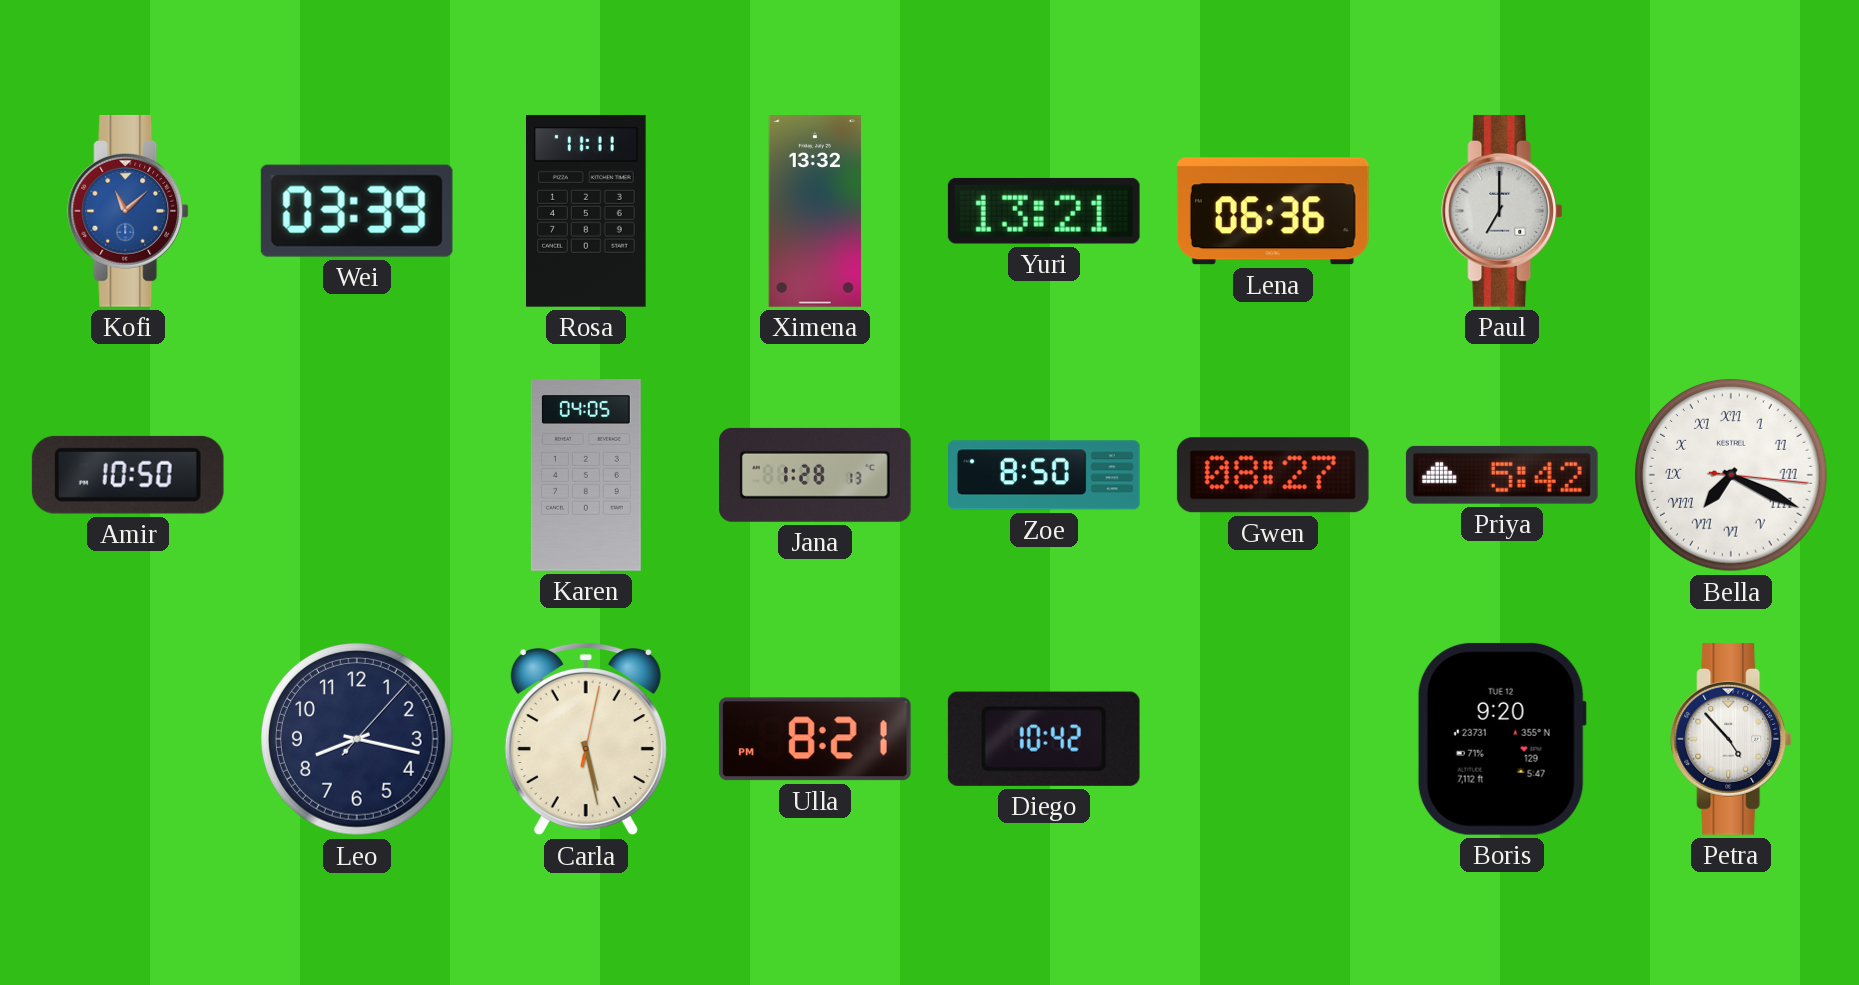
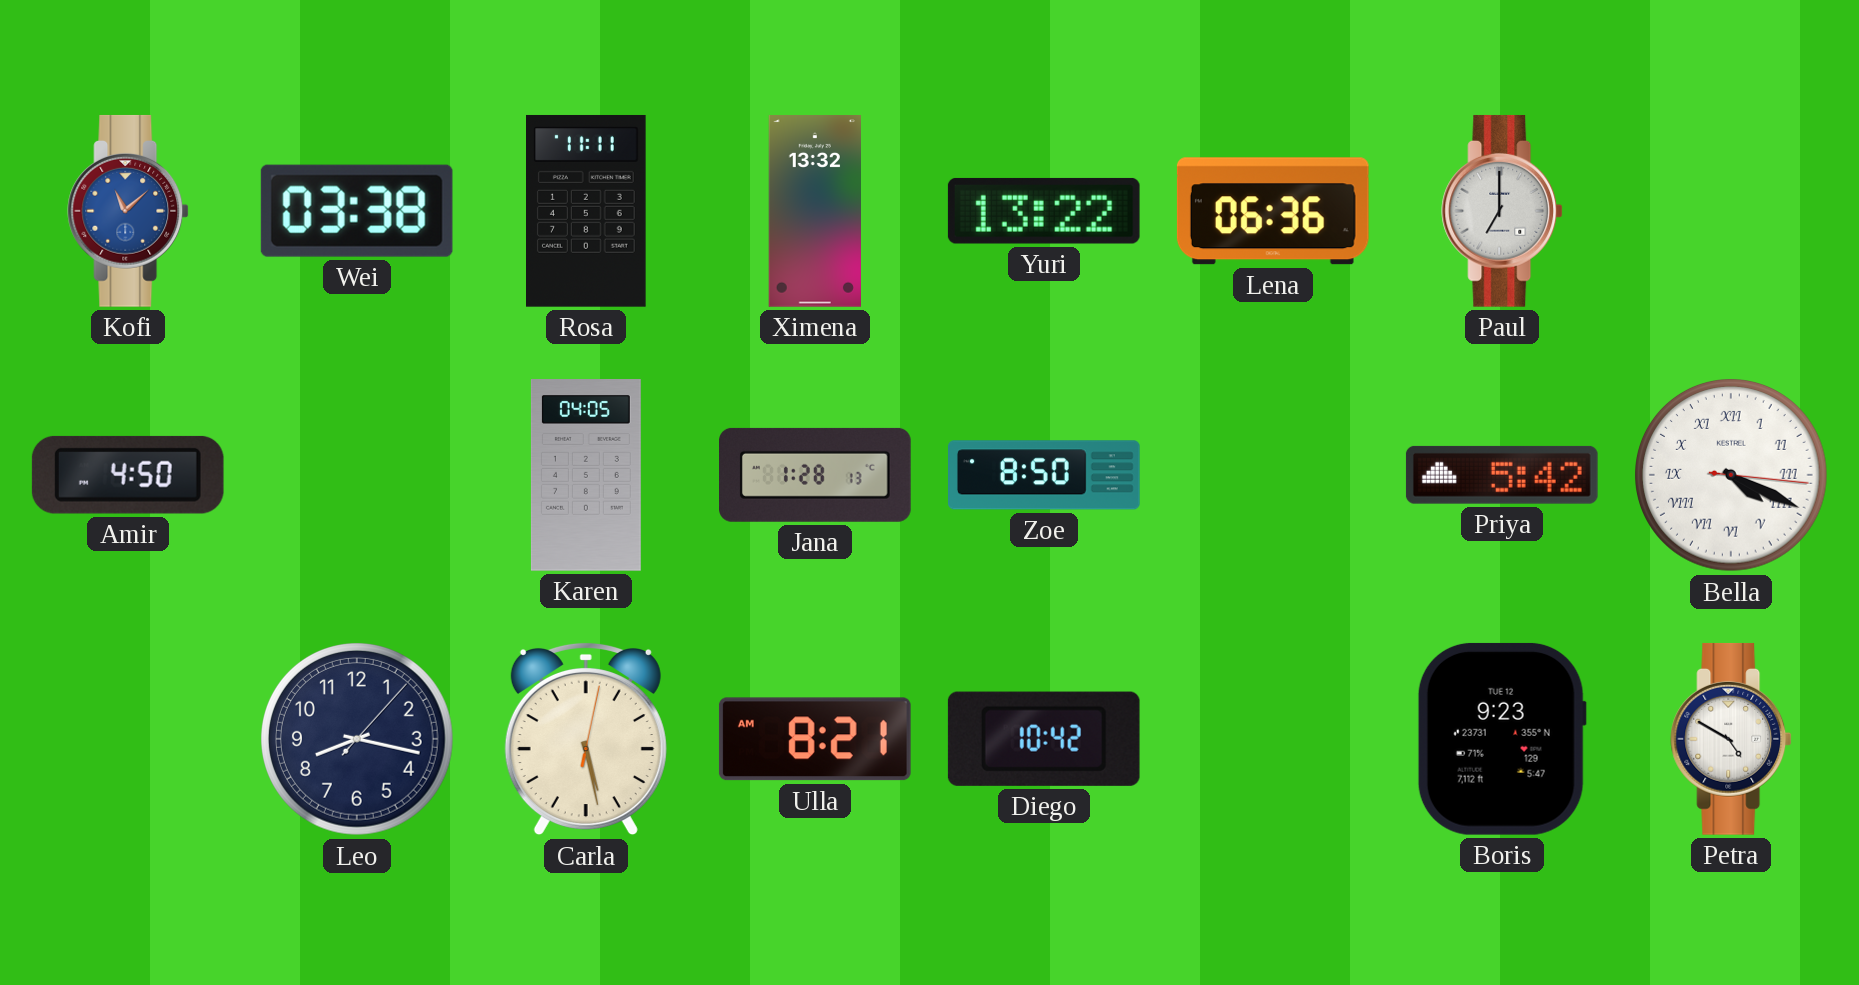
Wei: 03:39 -> 03:38
Yuri: 13:21 -> 13:22
Amir: 10:50 -> 4:50
Gwen: 08:27 -> none
Bella: 7:19 -> 4:19
Ulla: 8:21 PM -> 8:21 AM
Boris: 9:20 -> 9:23
Petra: 4:53 -> 4:50
